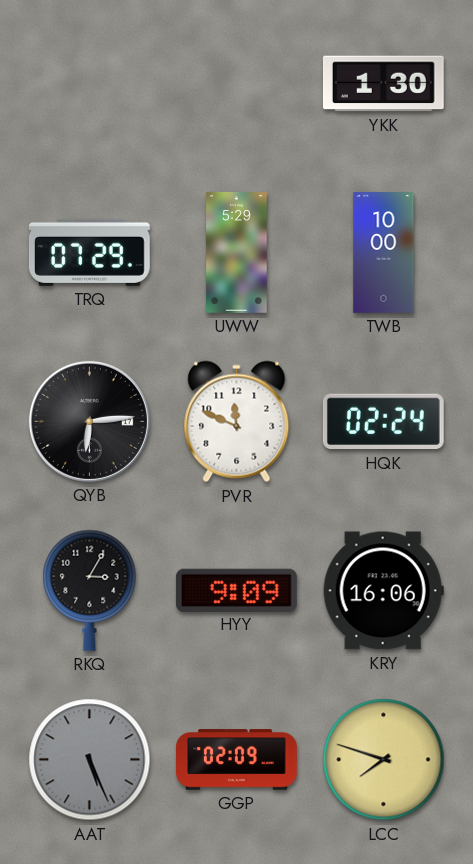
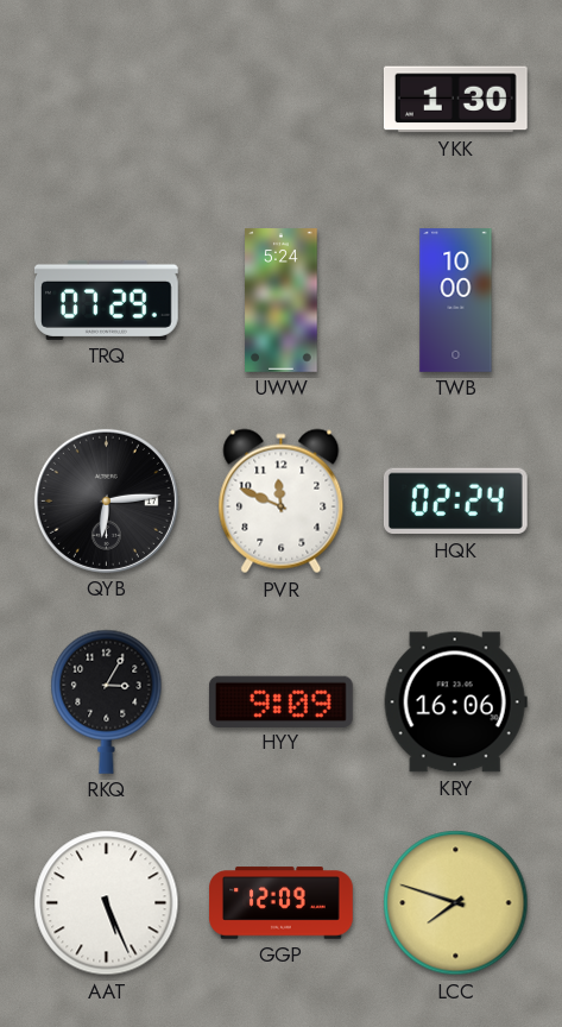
UWW: 5:29 -> 5:24
AAT dial: grey -> white
GGP: 02:09 -> 12:09
